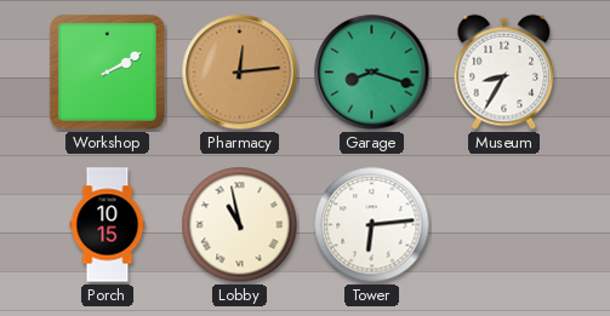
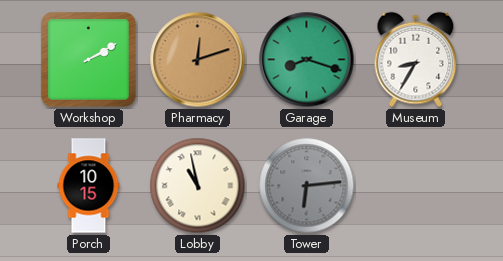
Pharmacy: 12:14 -> 12:12
Tower dial: white -> grey
